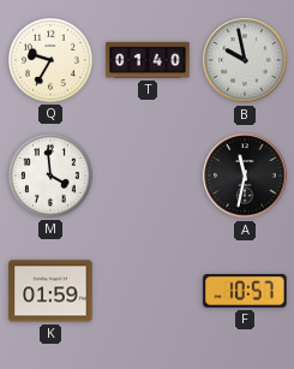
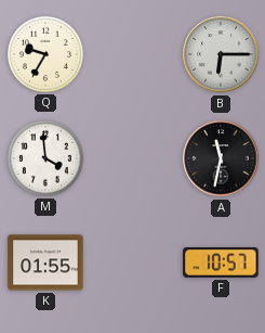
T: 01:40 -> none
B: 9:58 -> 6:15
K: 01:59 -> 01:55
